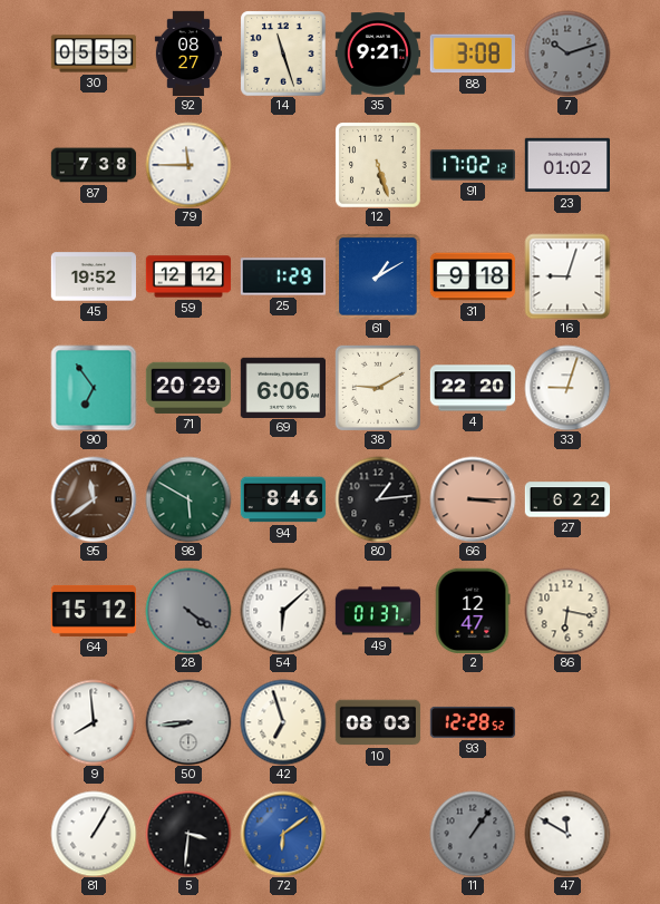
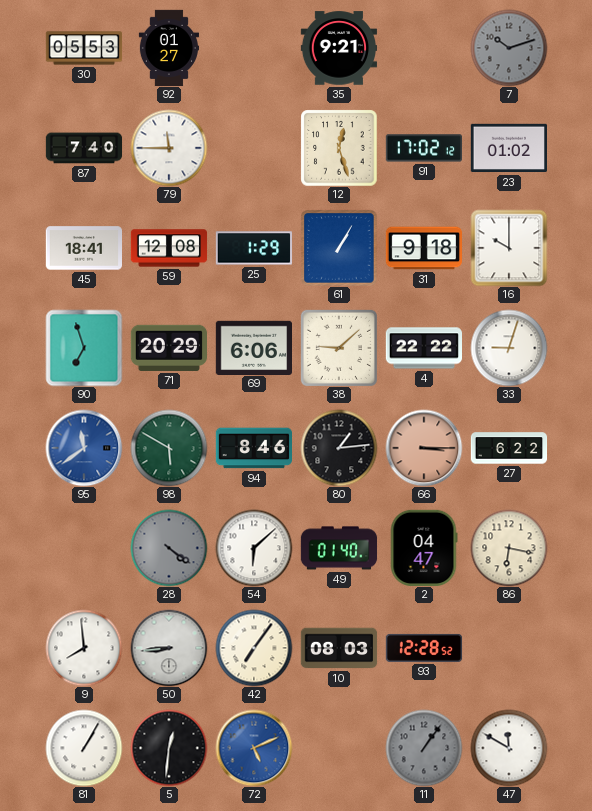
92: 08:27 -> 01:27
14: 11:27 -> none
88: 3:08 -> none
87: 7:38 -> 7:40
12: 5:27 -> 12:27
45: 19:52 -> 18:41
59: 12:12 -> 12:08
61: 1:10 -> 1:05
16: 9:03 -> 10:00
90: 6:54 -> 6:57
38: 9:10 -> 9:08
4: 22:20 -> 22:22
95 dial: brown -> blue
64: 15:12 -> none
49: 01:37 -> 01:40
2: 12:47 -> 04:47
42: 6:57 -> 7:06
5: 3:31 -> 12:31
72: 6:09 -> 5:11
